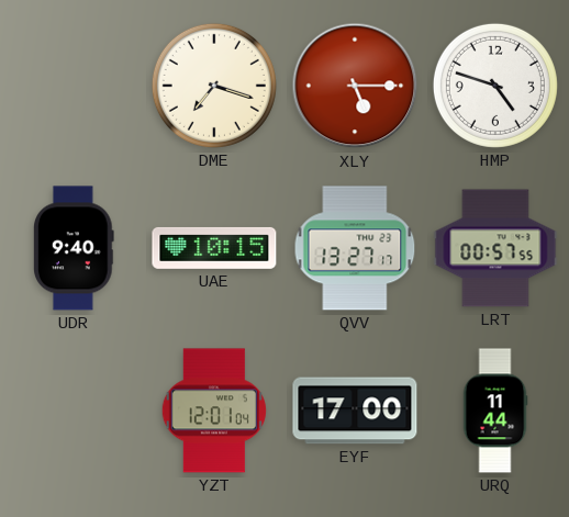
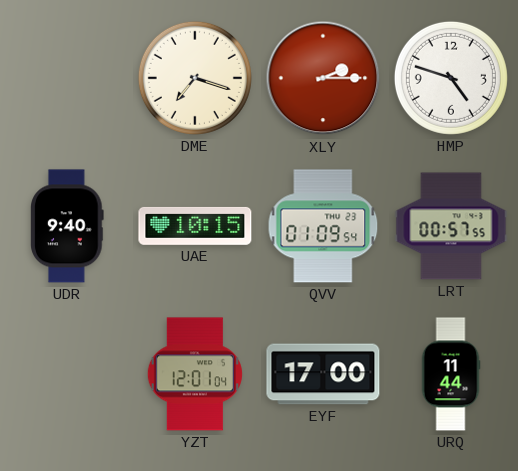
XLY: 5:15 -> 2:15
QVV: 13:27 -> 01:09
